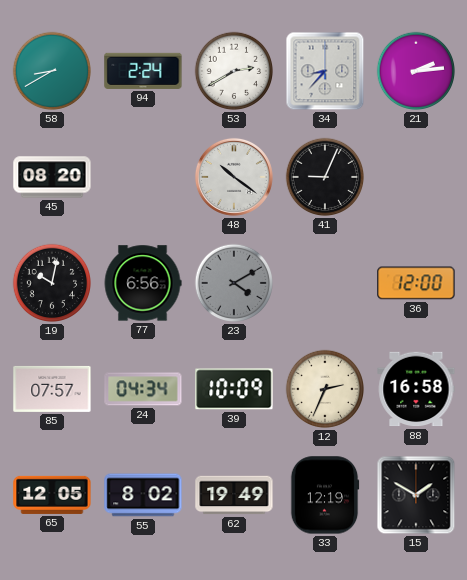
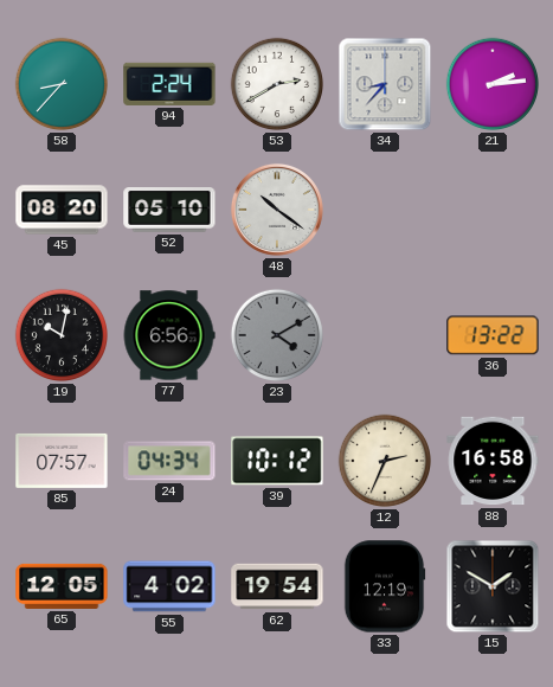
58: 8:40 -> 8:37
52: none -> 05:10
41: 9:04 -> none
36: 12:00 -> 13:22
39: 10:09 -> 10:12
55: 8:02 -> 4:02
62: 19:49 -> 19:54
